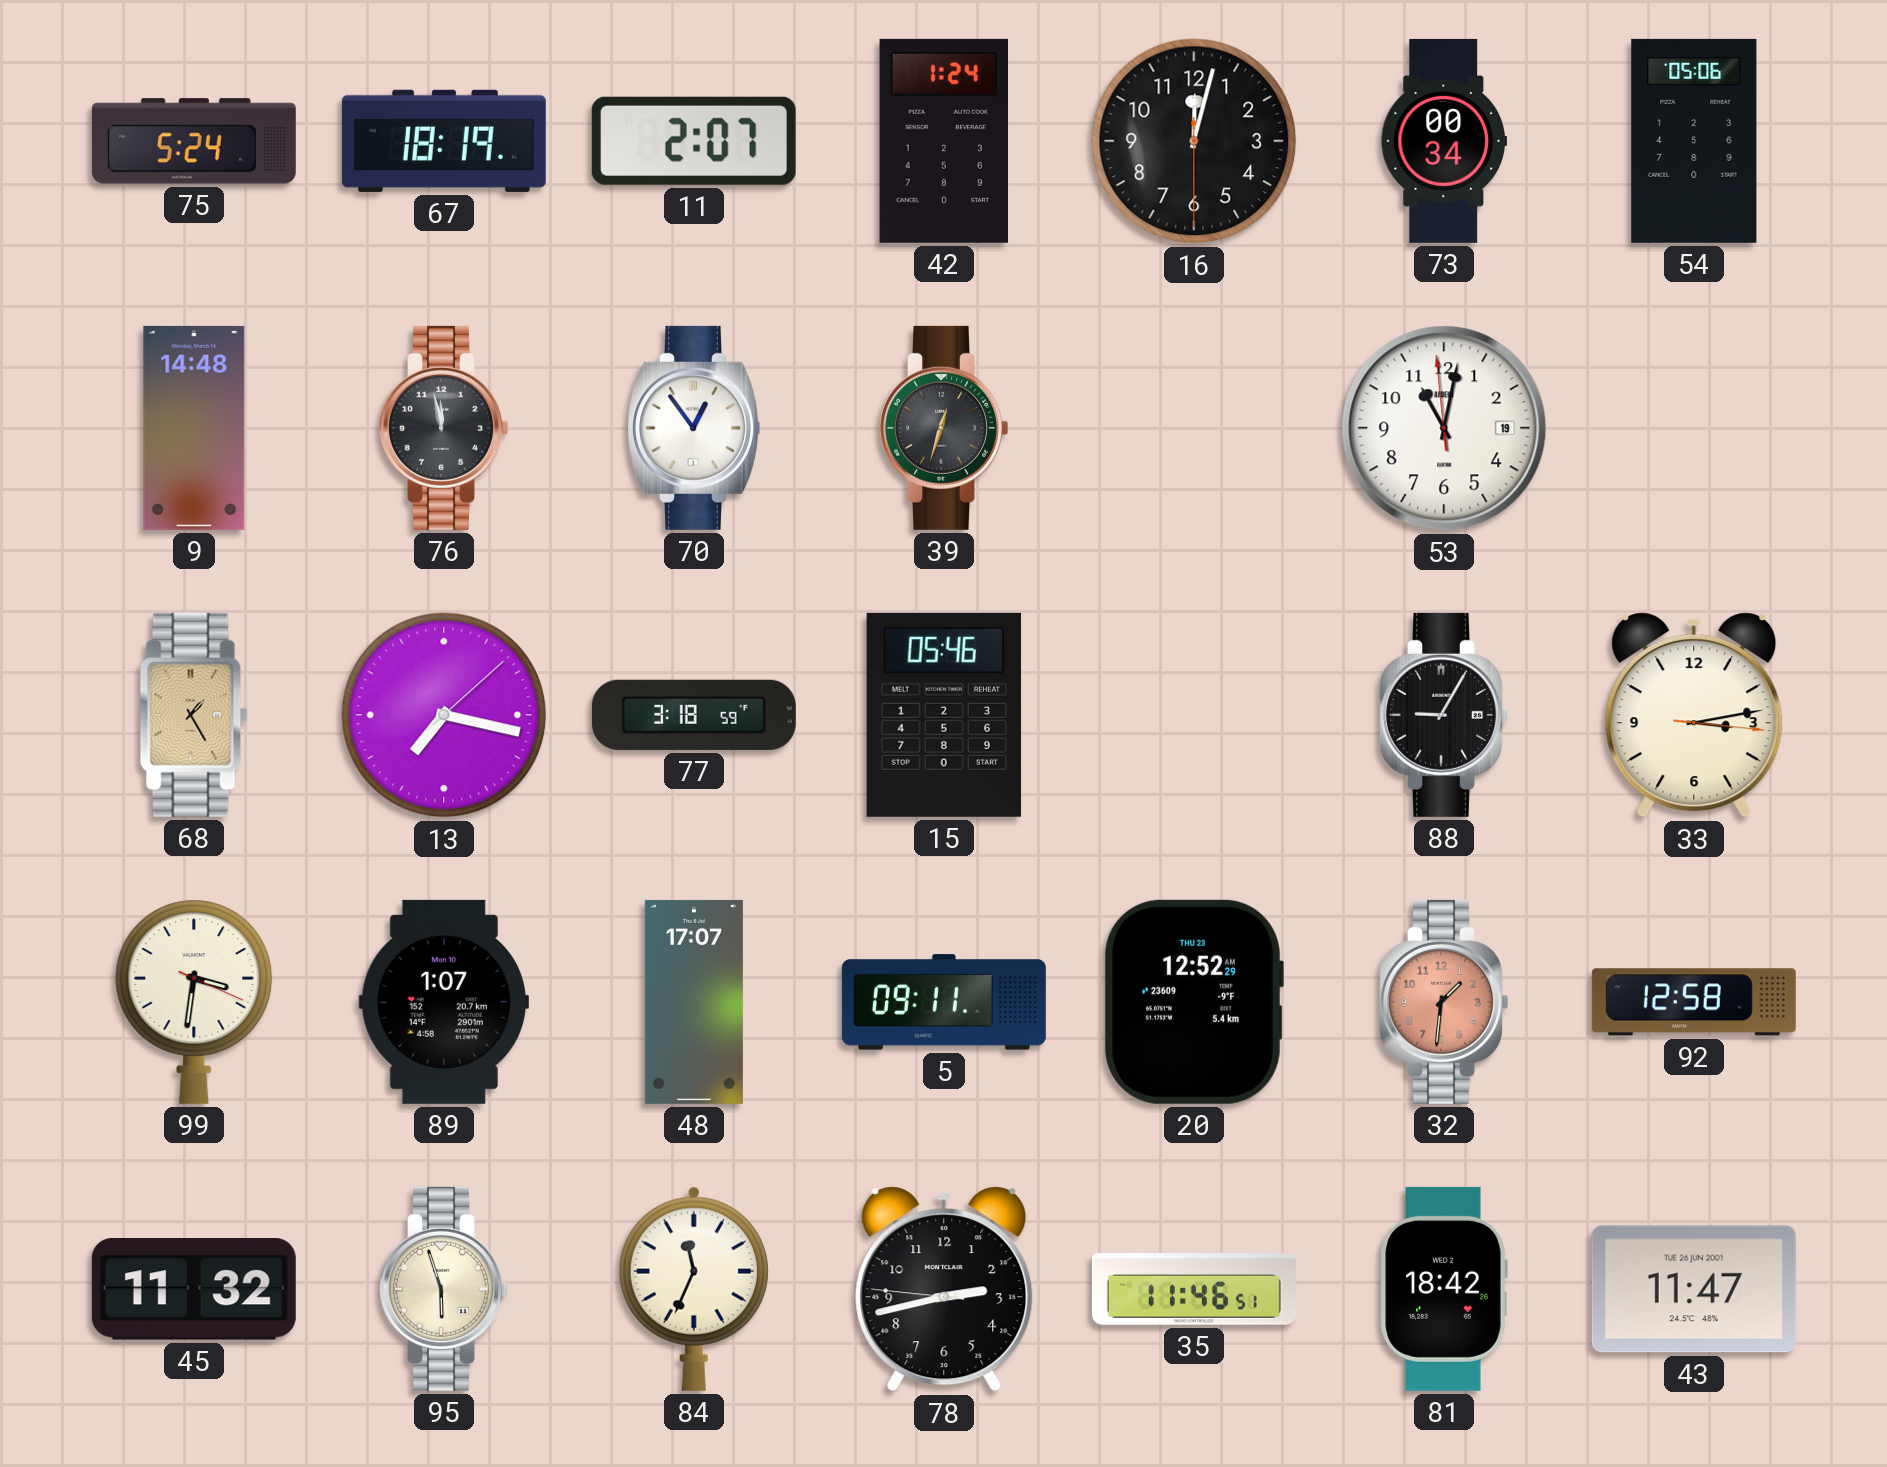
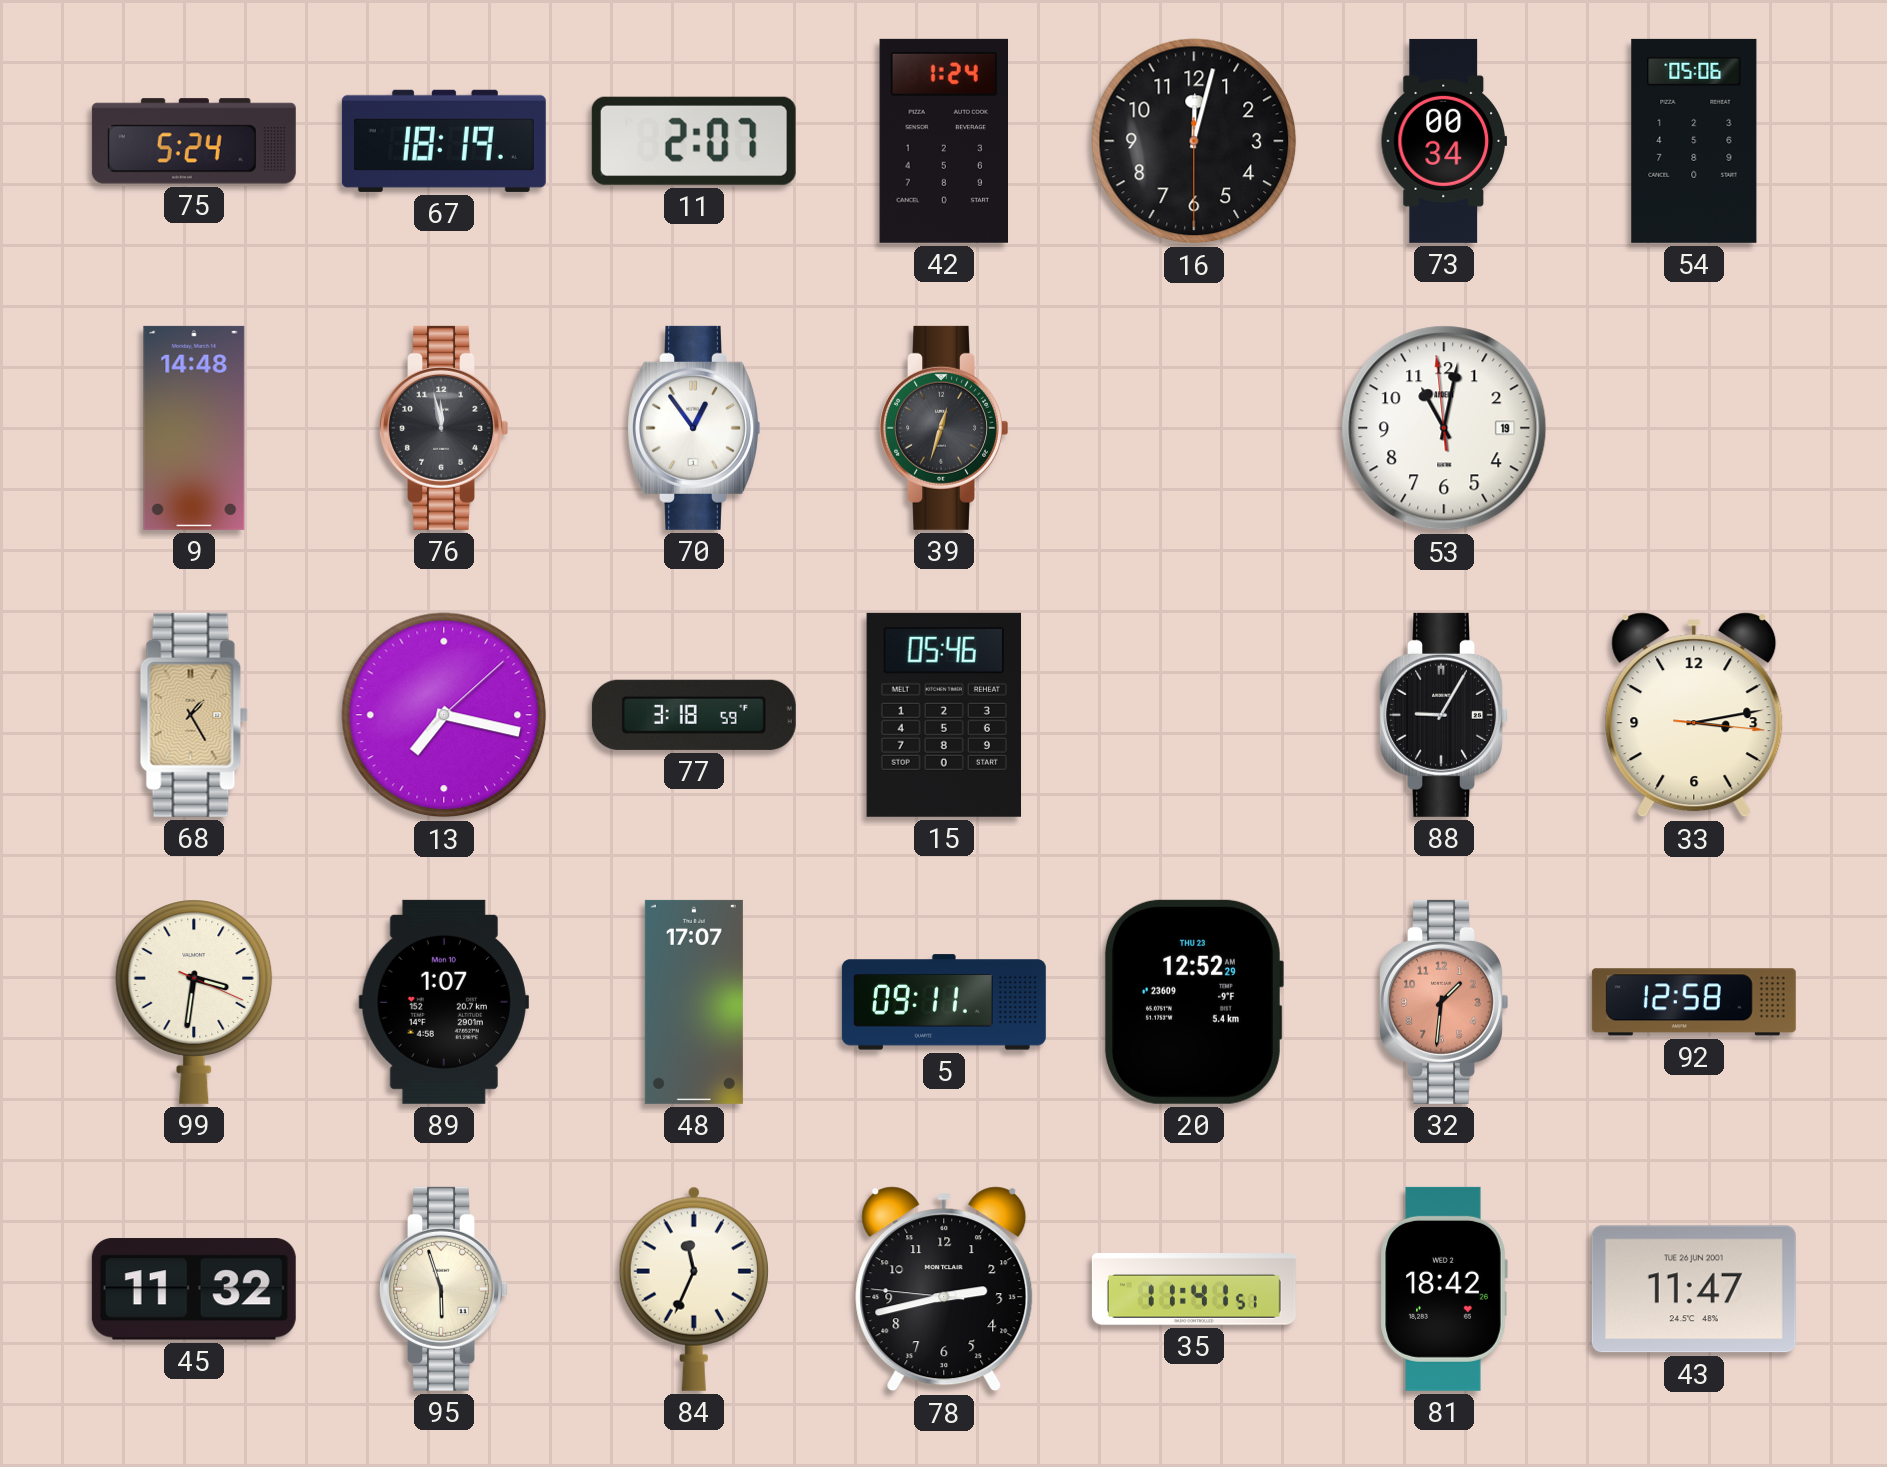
35: 11:46 -> 11:41
